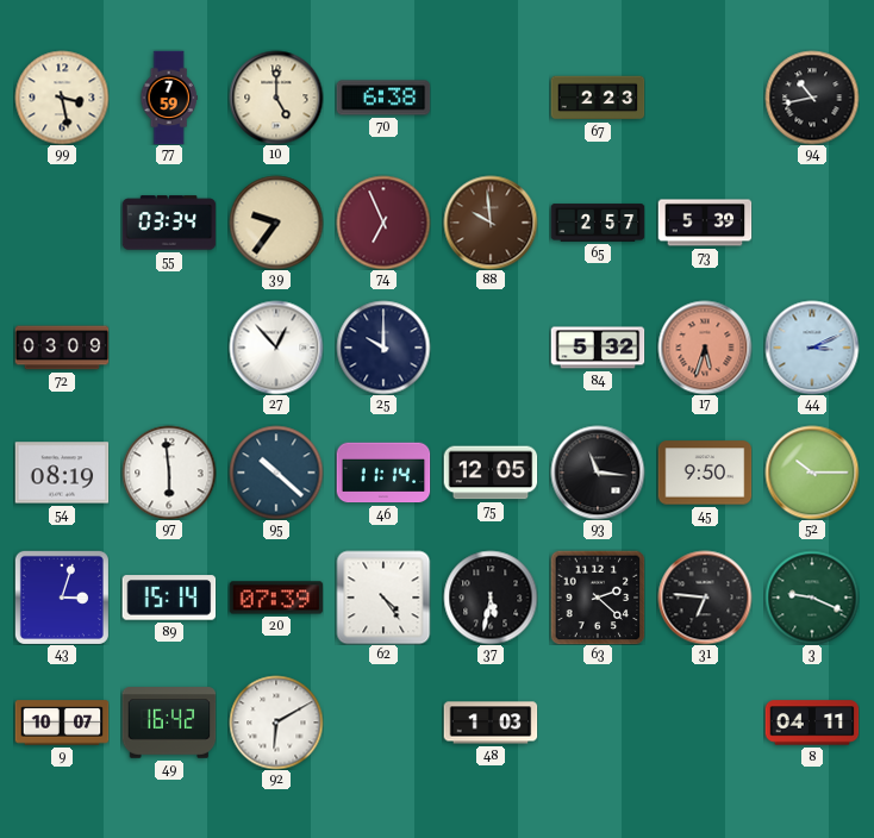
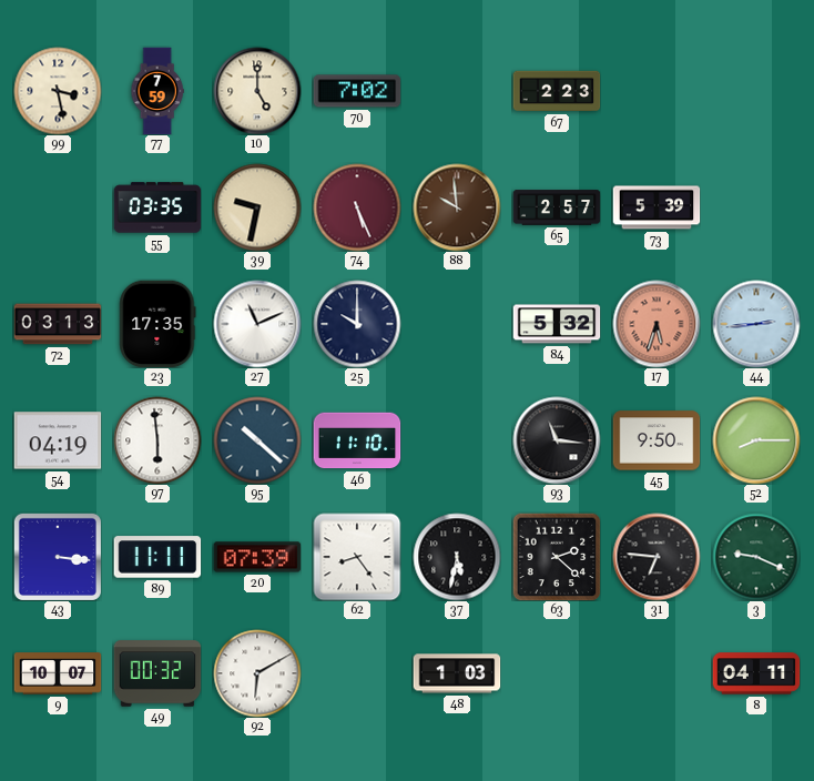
70: 6:38 -> 7:02
94: 10:43 -> none
55: 03:34 -> 03:35
39: 9:36 -> 9:32
74: 6:56 -> 5:26
72: 03:09 -> 03:13
23: none -> 17:35
27: 12:53 -> 11:11
44: 3:11 -> 2:44
54: 08:19 -> 04:19
46: 11:14 -> 11:10
75: 12:05 -> none
52: 10:15 -> 8:15
43: 3:03 -> 3:16
89: 15:14 -> 11:11
62: 4:24 -> 8:24
49: 16:42 -> 00:32
